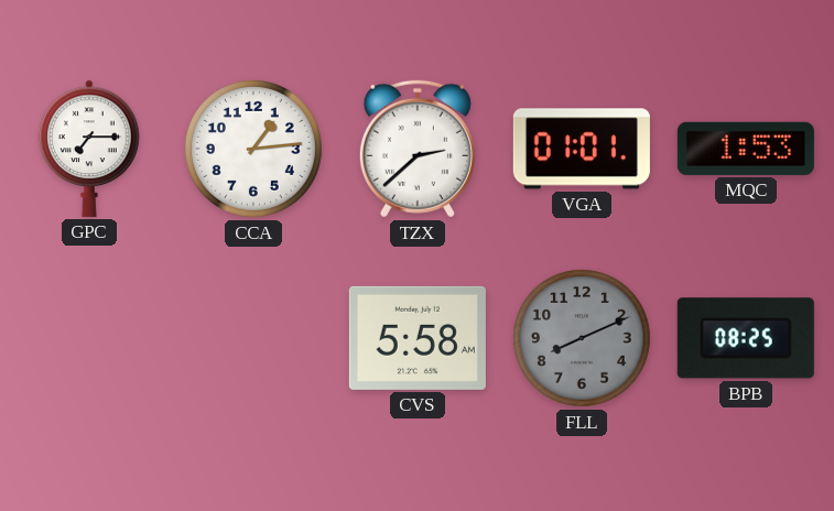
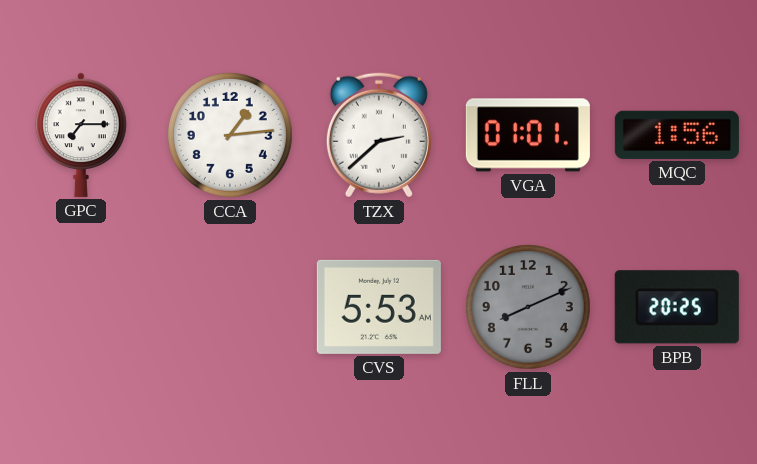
MQC: 1:53 -> 1:56
CVS: 5:58 -> 5:53
BPB: 08:25 -> 20:25
